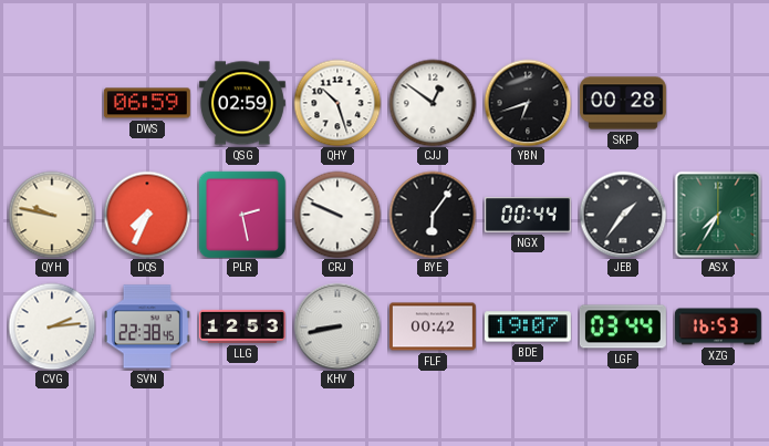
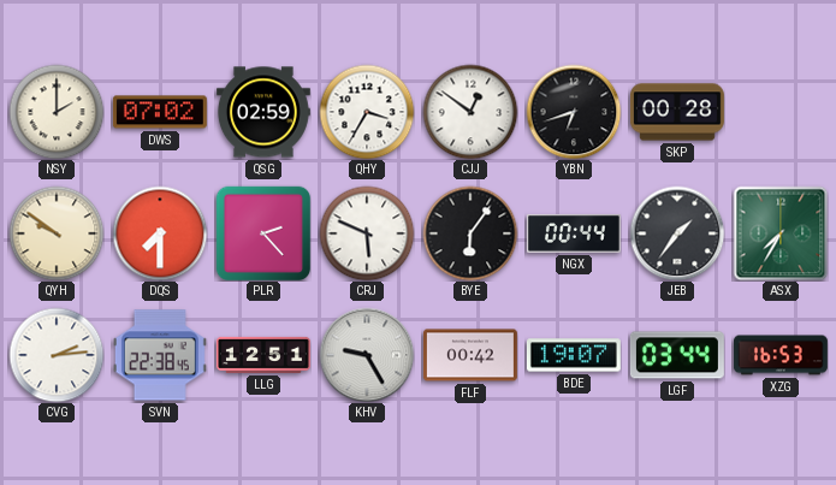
NSY: none -> 2:00
DWS: 06:59 -> 07:02
QHY: 10:27 -> 3:35
QYH: 9:47 -> 9:51
DQS: 7:34 -> 7:30
PLR: 2:28 -> 2:23
CRJ: 9:49 -> 5:49
LLG: 12:53 -> 12:51
KHV: 8:43 -> 9:25
